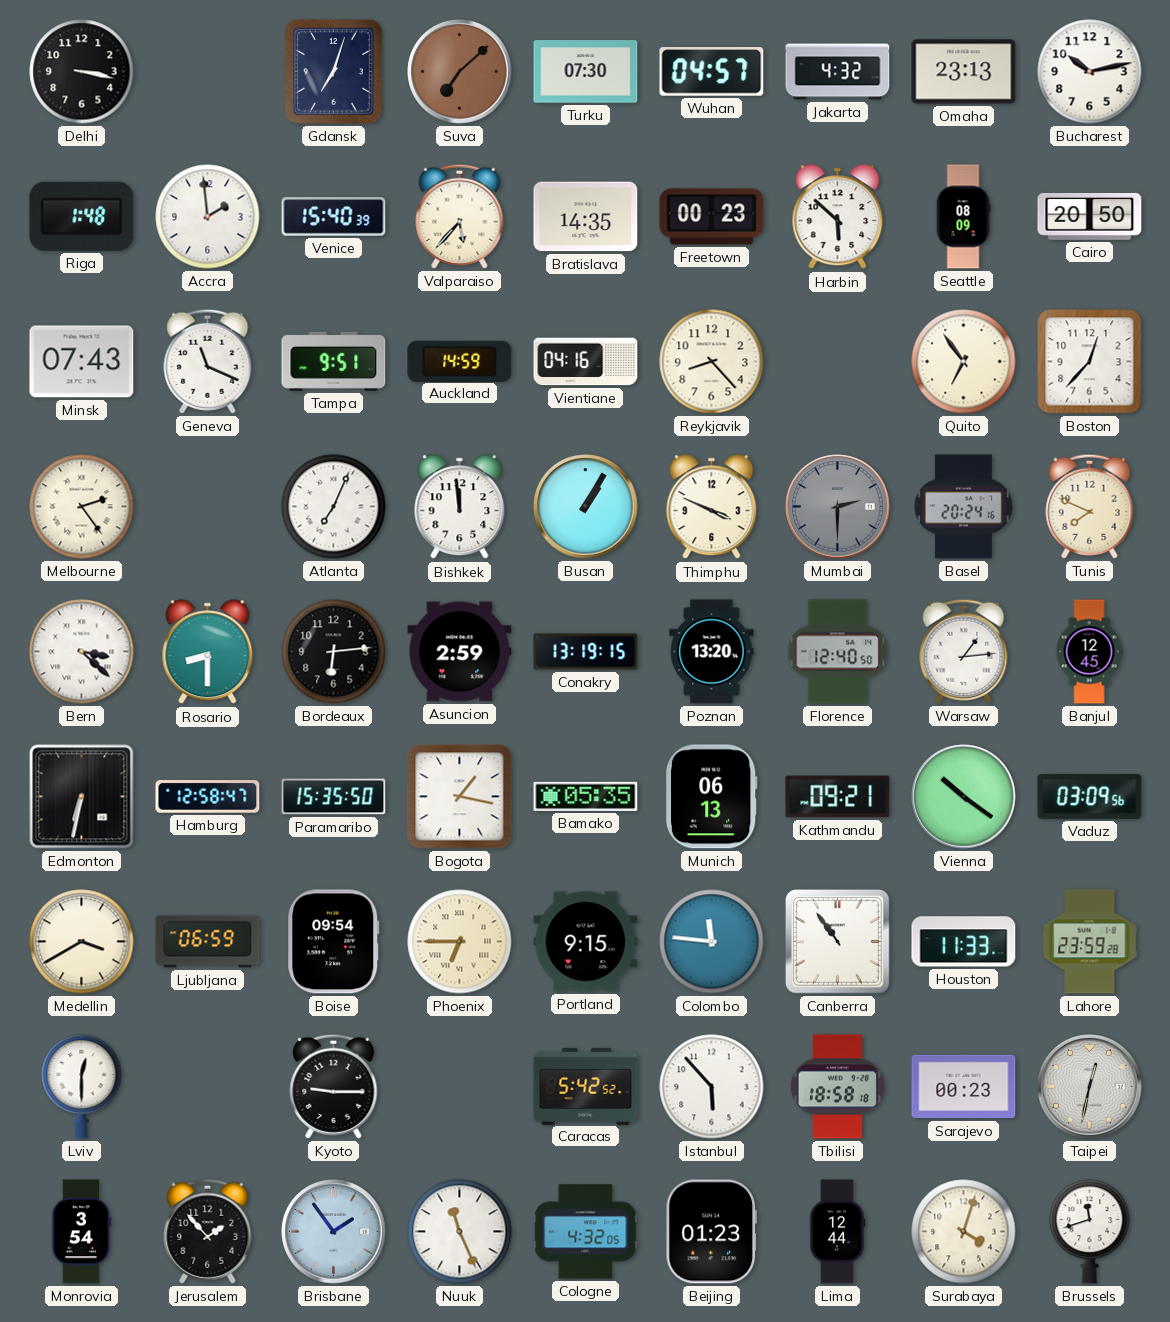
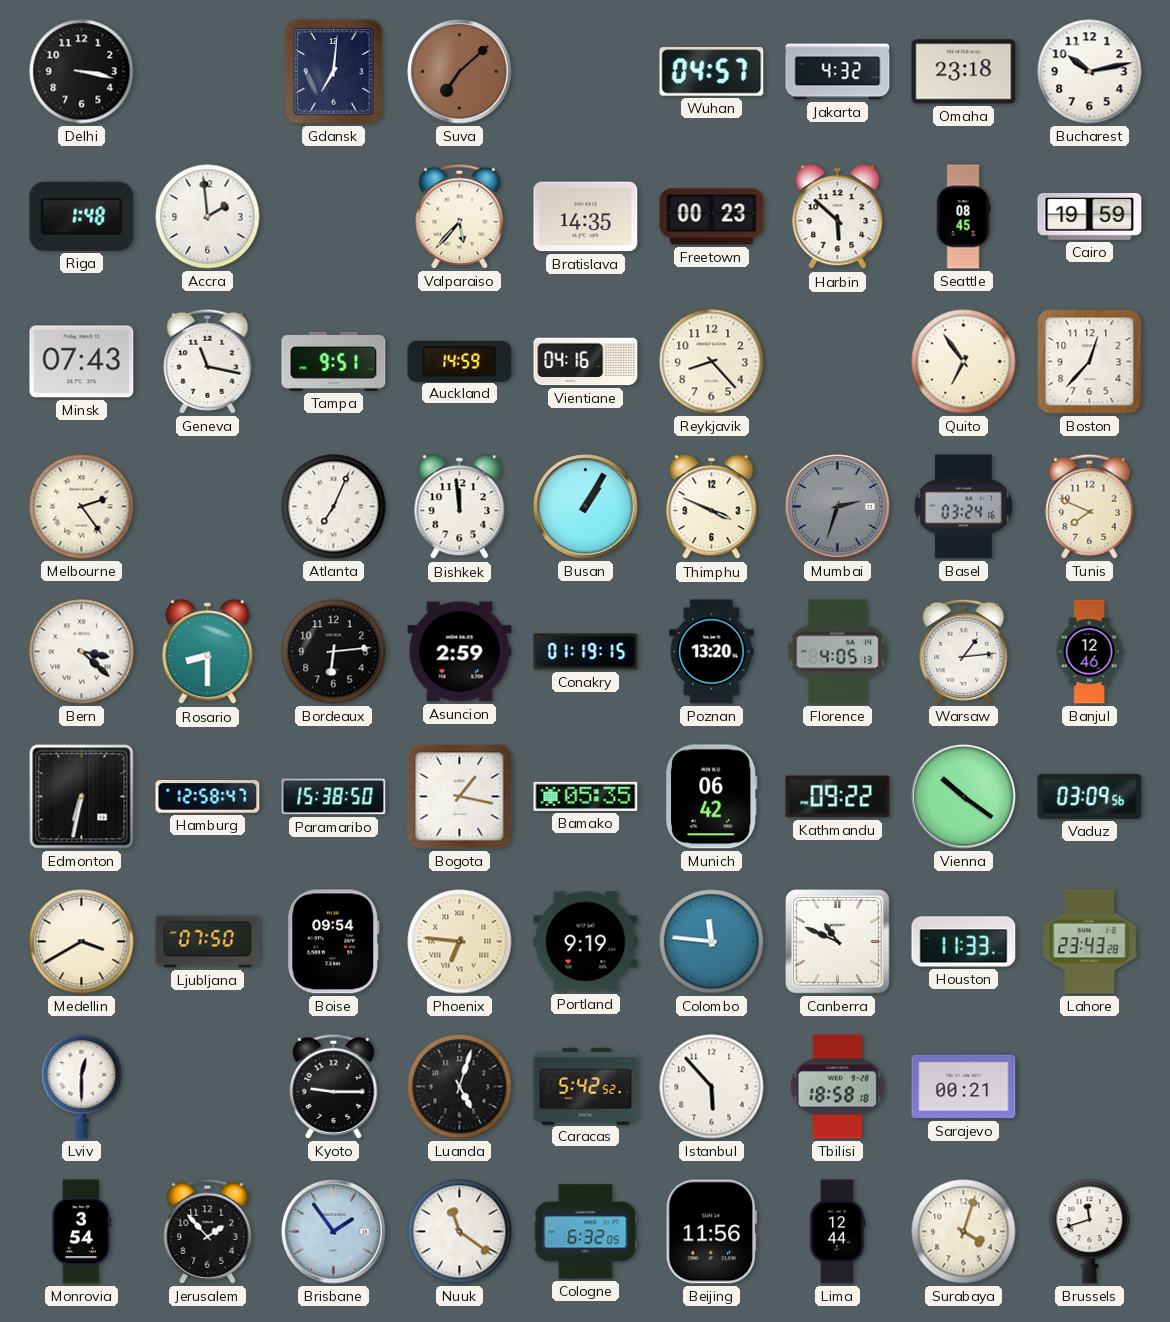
Gdansk: 7:03 -> 7:01
Turku: 07:30 -> none
Omaha: 23:13 -> 23:18
Venice: 15:40 -> none
Seattle: 08:09 -> 08:45
Cairo: 20:50 -> 19:59
Geneva: 11:19 -> 11:17
Mumbai: 2:30 -> 2:33
Basel: 20:24 -> 03:24
Conakry: 13:19 -> 01:19
Florence: 12:40 -> 4:05
Banjul: 12:45 -> 12:46
Paramaribo: 15:35 -> 15:38
Munich: 06:13 -> 06:42
Kathmandu: 09:21 -> 09:22
Ljubljana: 06:59 -> 07:50
Phoenix: 6:45 -> 6:46
Portland: 9:15 -> 9:19
Canberra: 10:54 -> 10:49
Lahore: 23:59 -> 23:43
Luanda: none -> 5:03
Sarajevo: 00:23 -> 00:21
Taipei: 12:32 -> none
Nuuk: 11:26 -> 11:21
Cologne: 4:32 -> 6:32
Beijing: 01:23 -> 11:56
